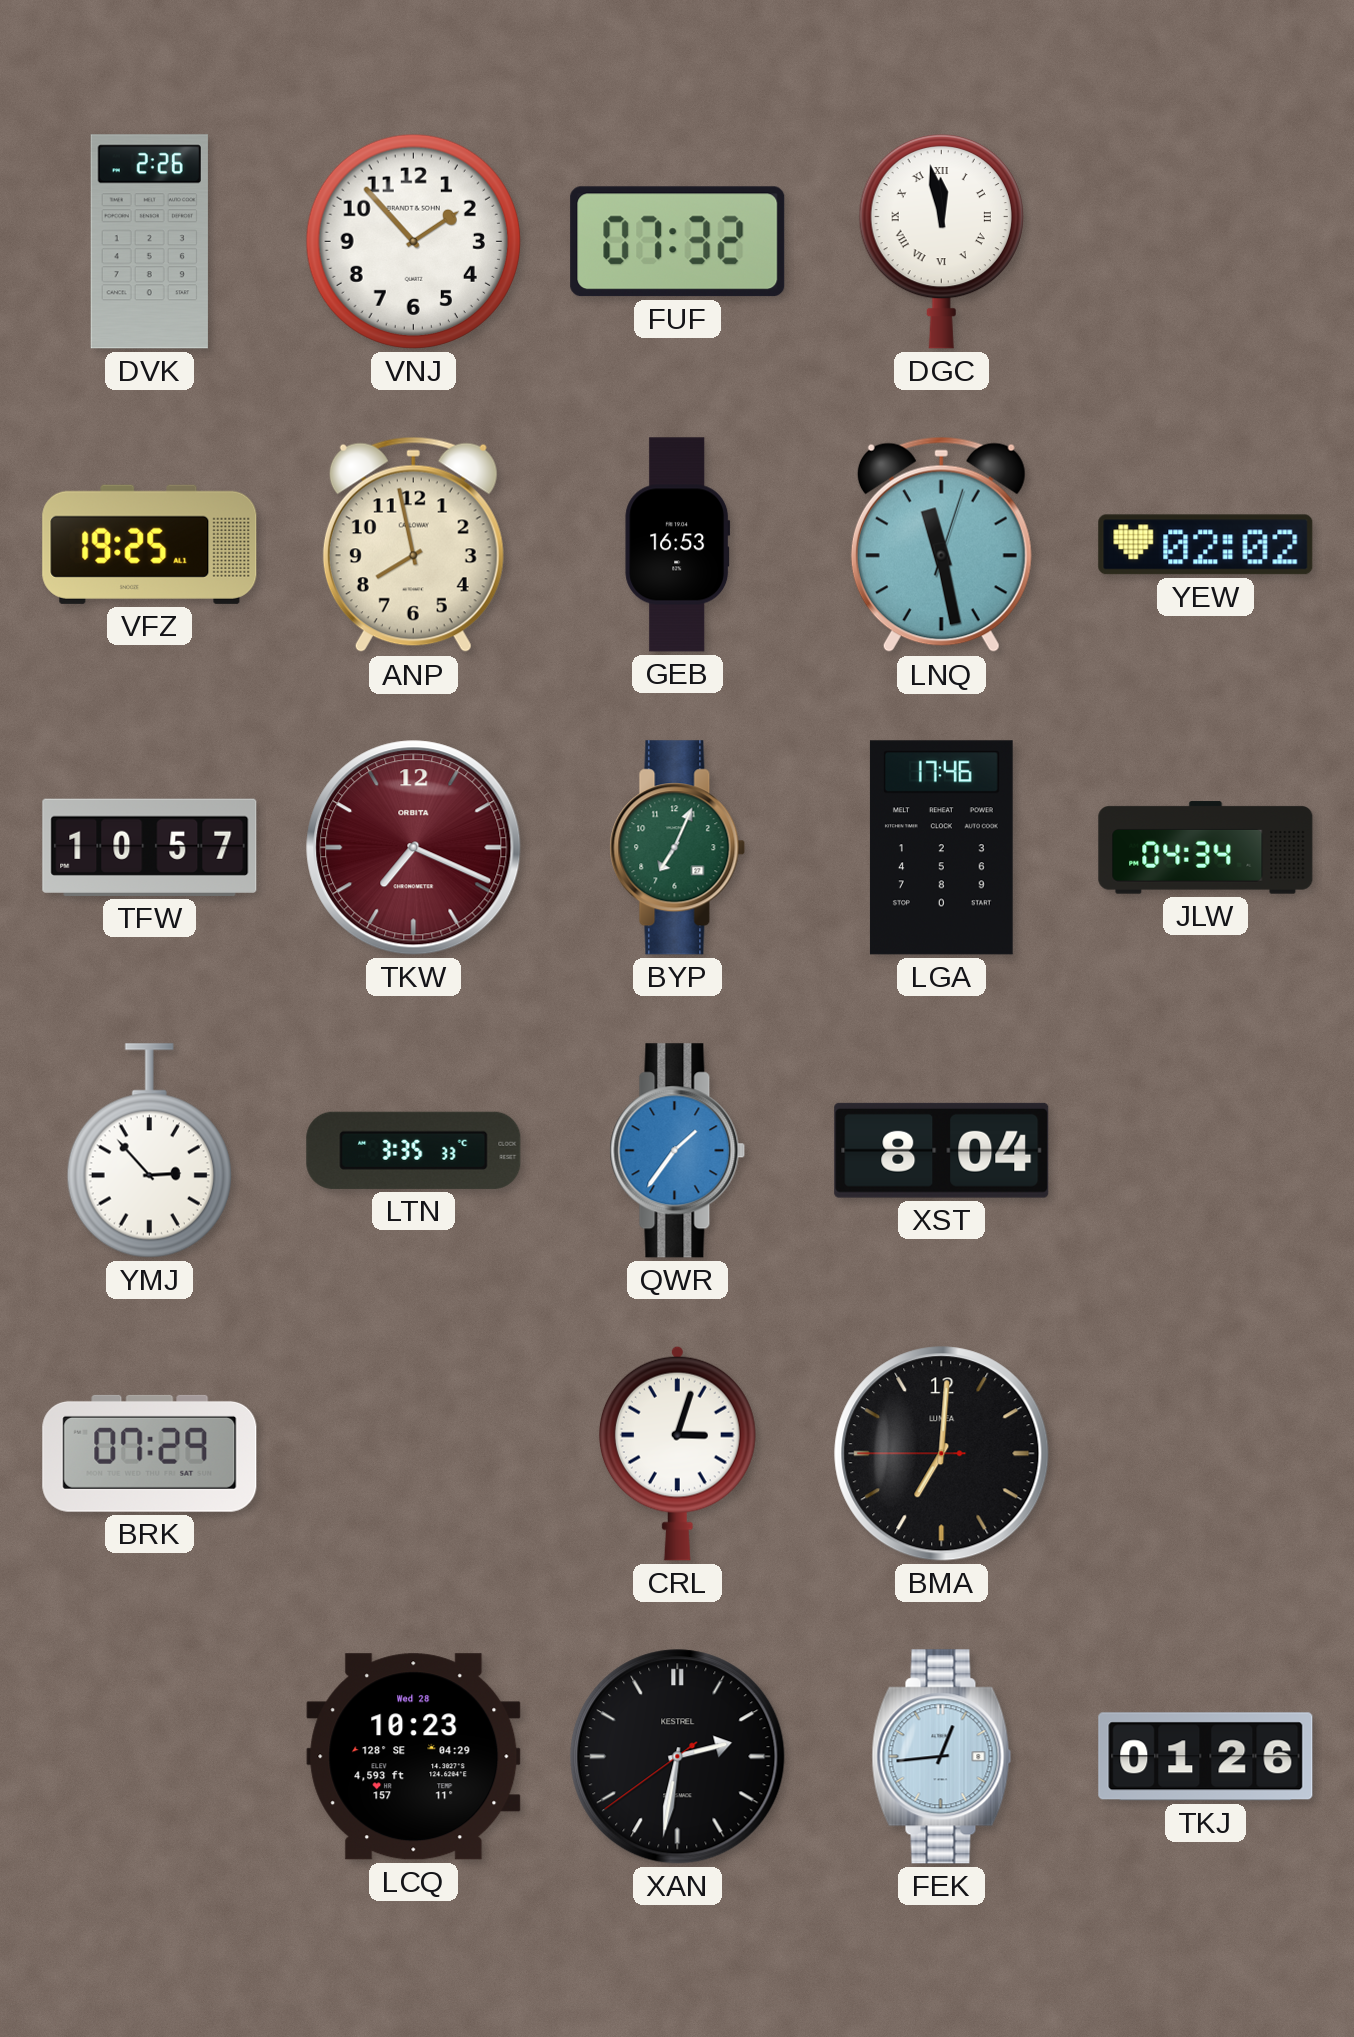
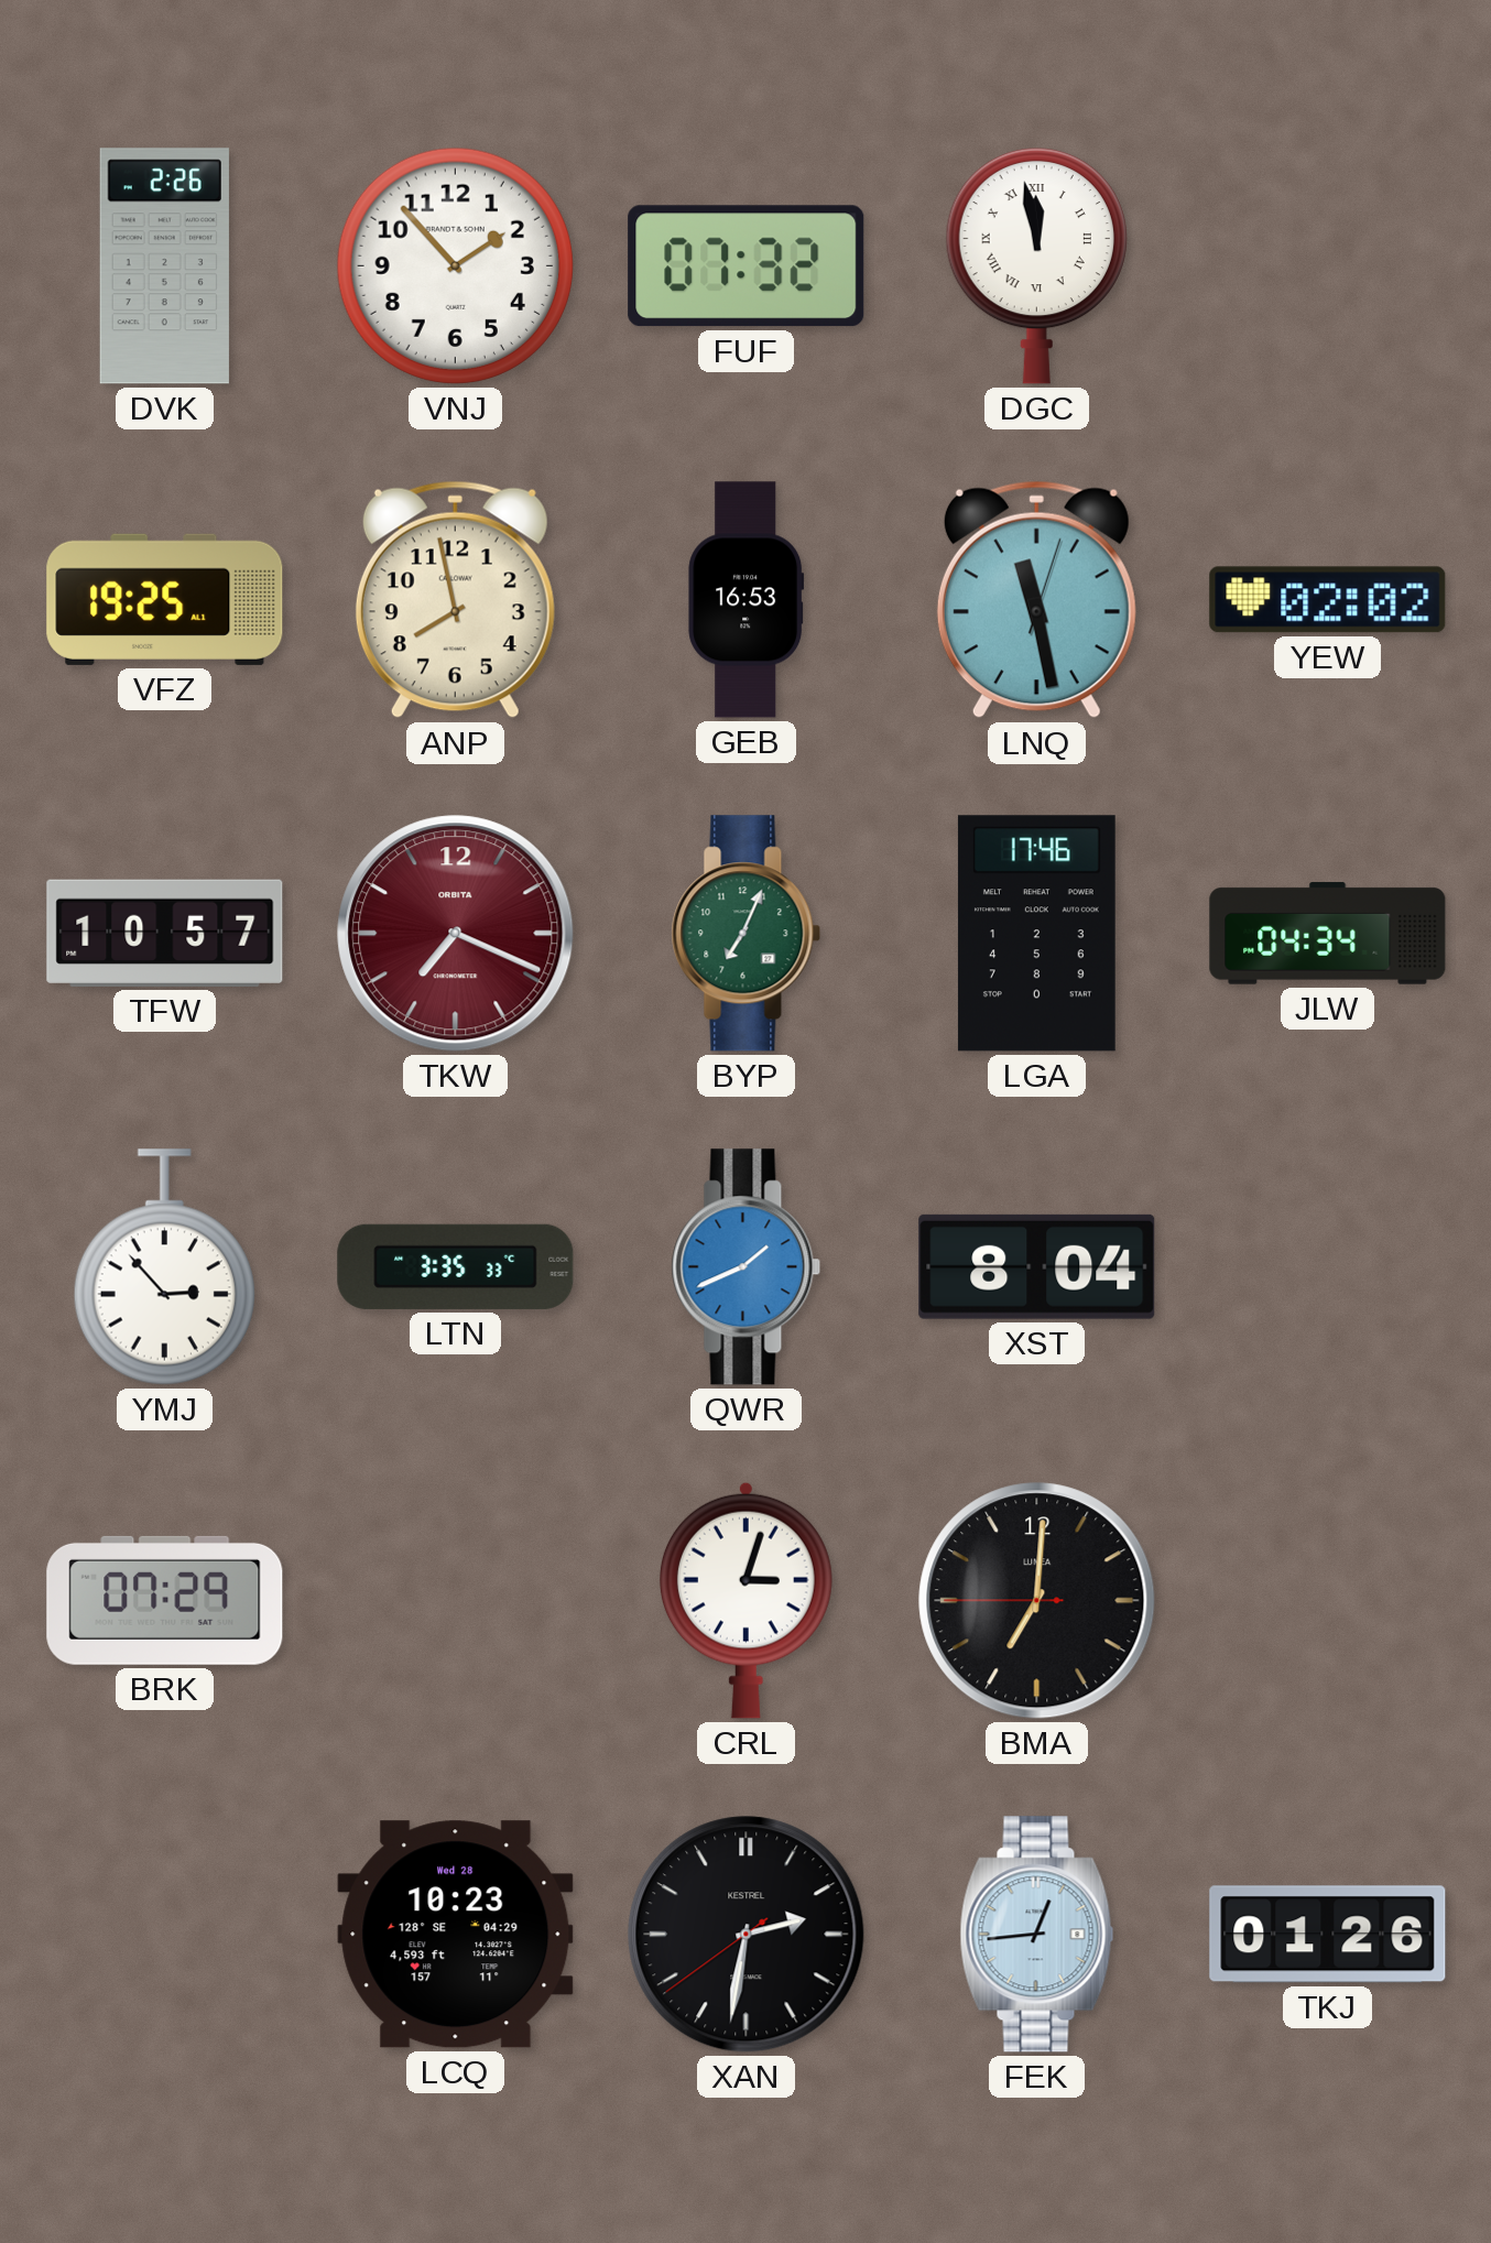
QWR: 1:36 -> 1:41
